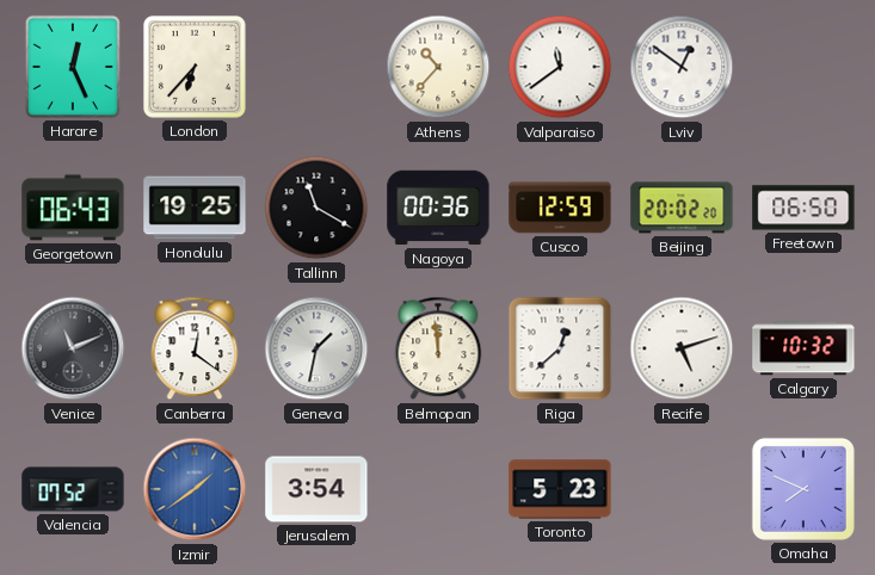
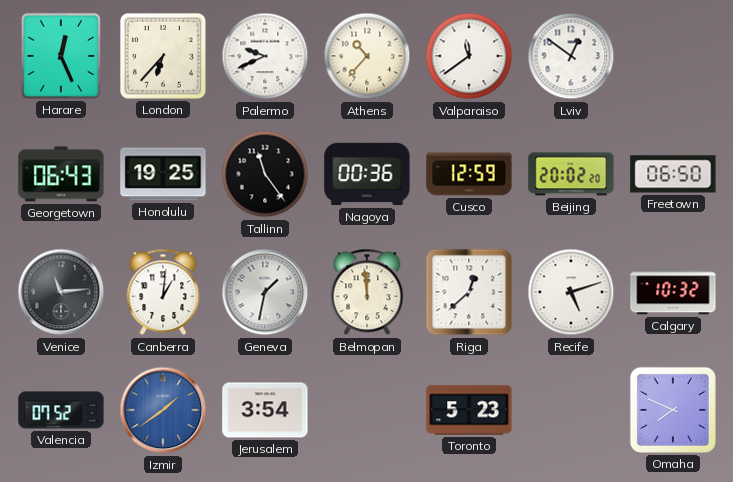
Palermo: none -> 9:41
Tallinn: 11:20 -> 11:24
Venice: 11:11 -> 11:14
Canberra: 12:21 -> 1:01
